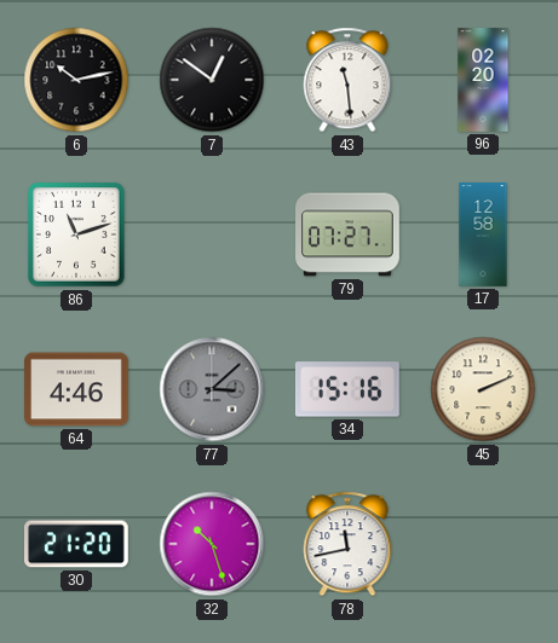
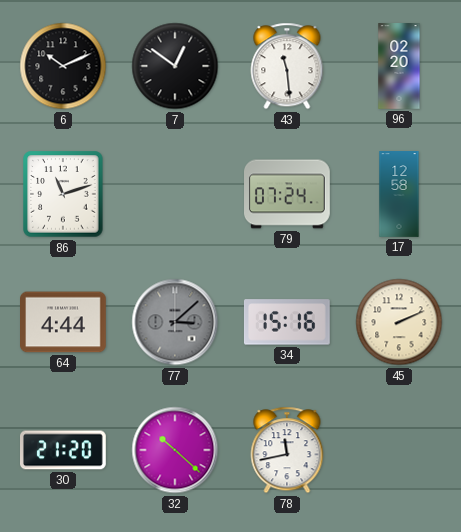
6: 10:13 -> 10:11
79: 07:27 -> 07:24
64: 4:46 -> 4:44
32: 10:27 -> 10:22
